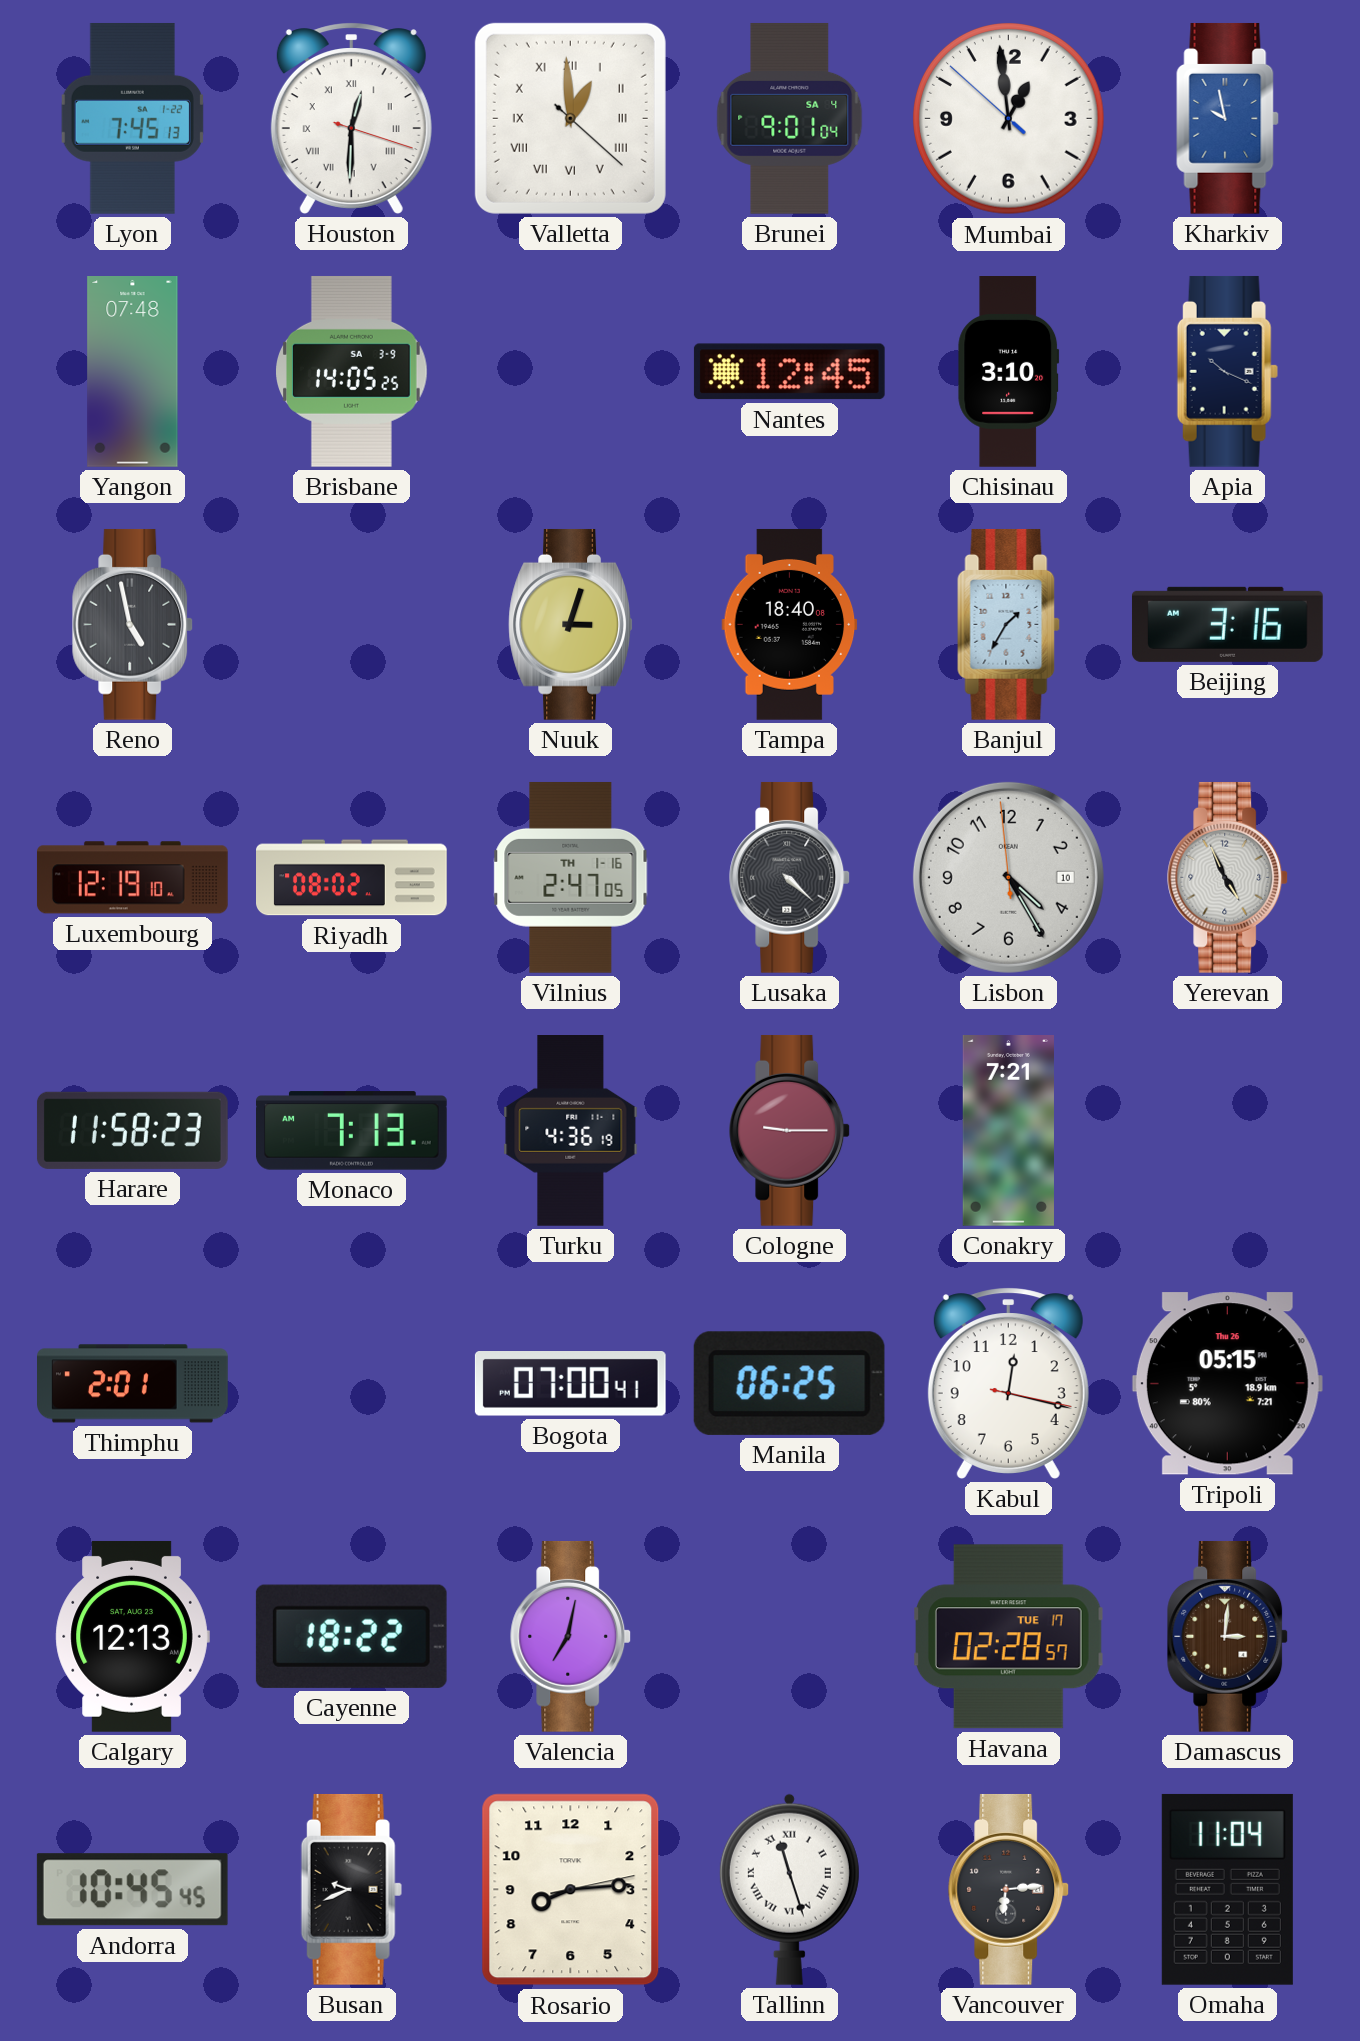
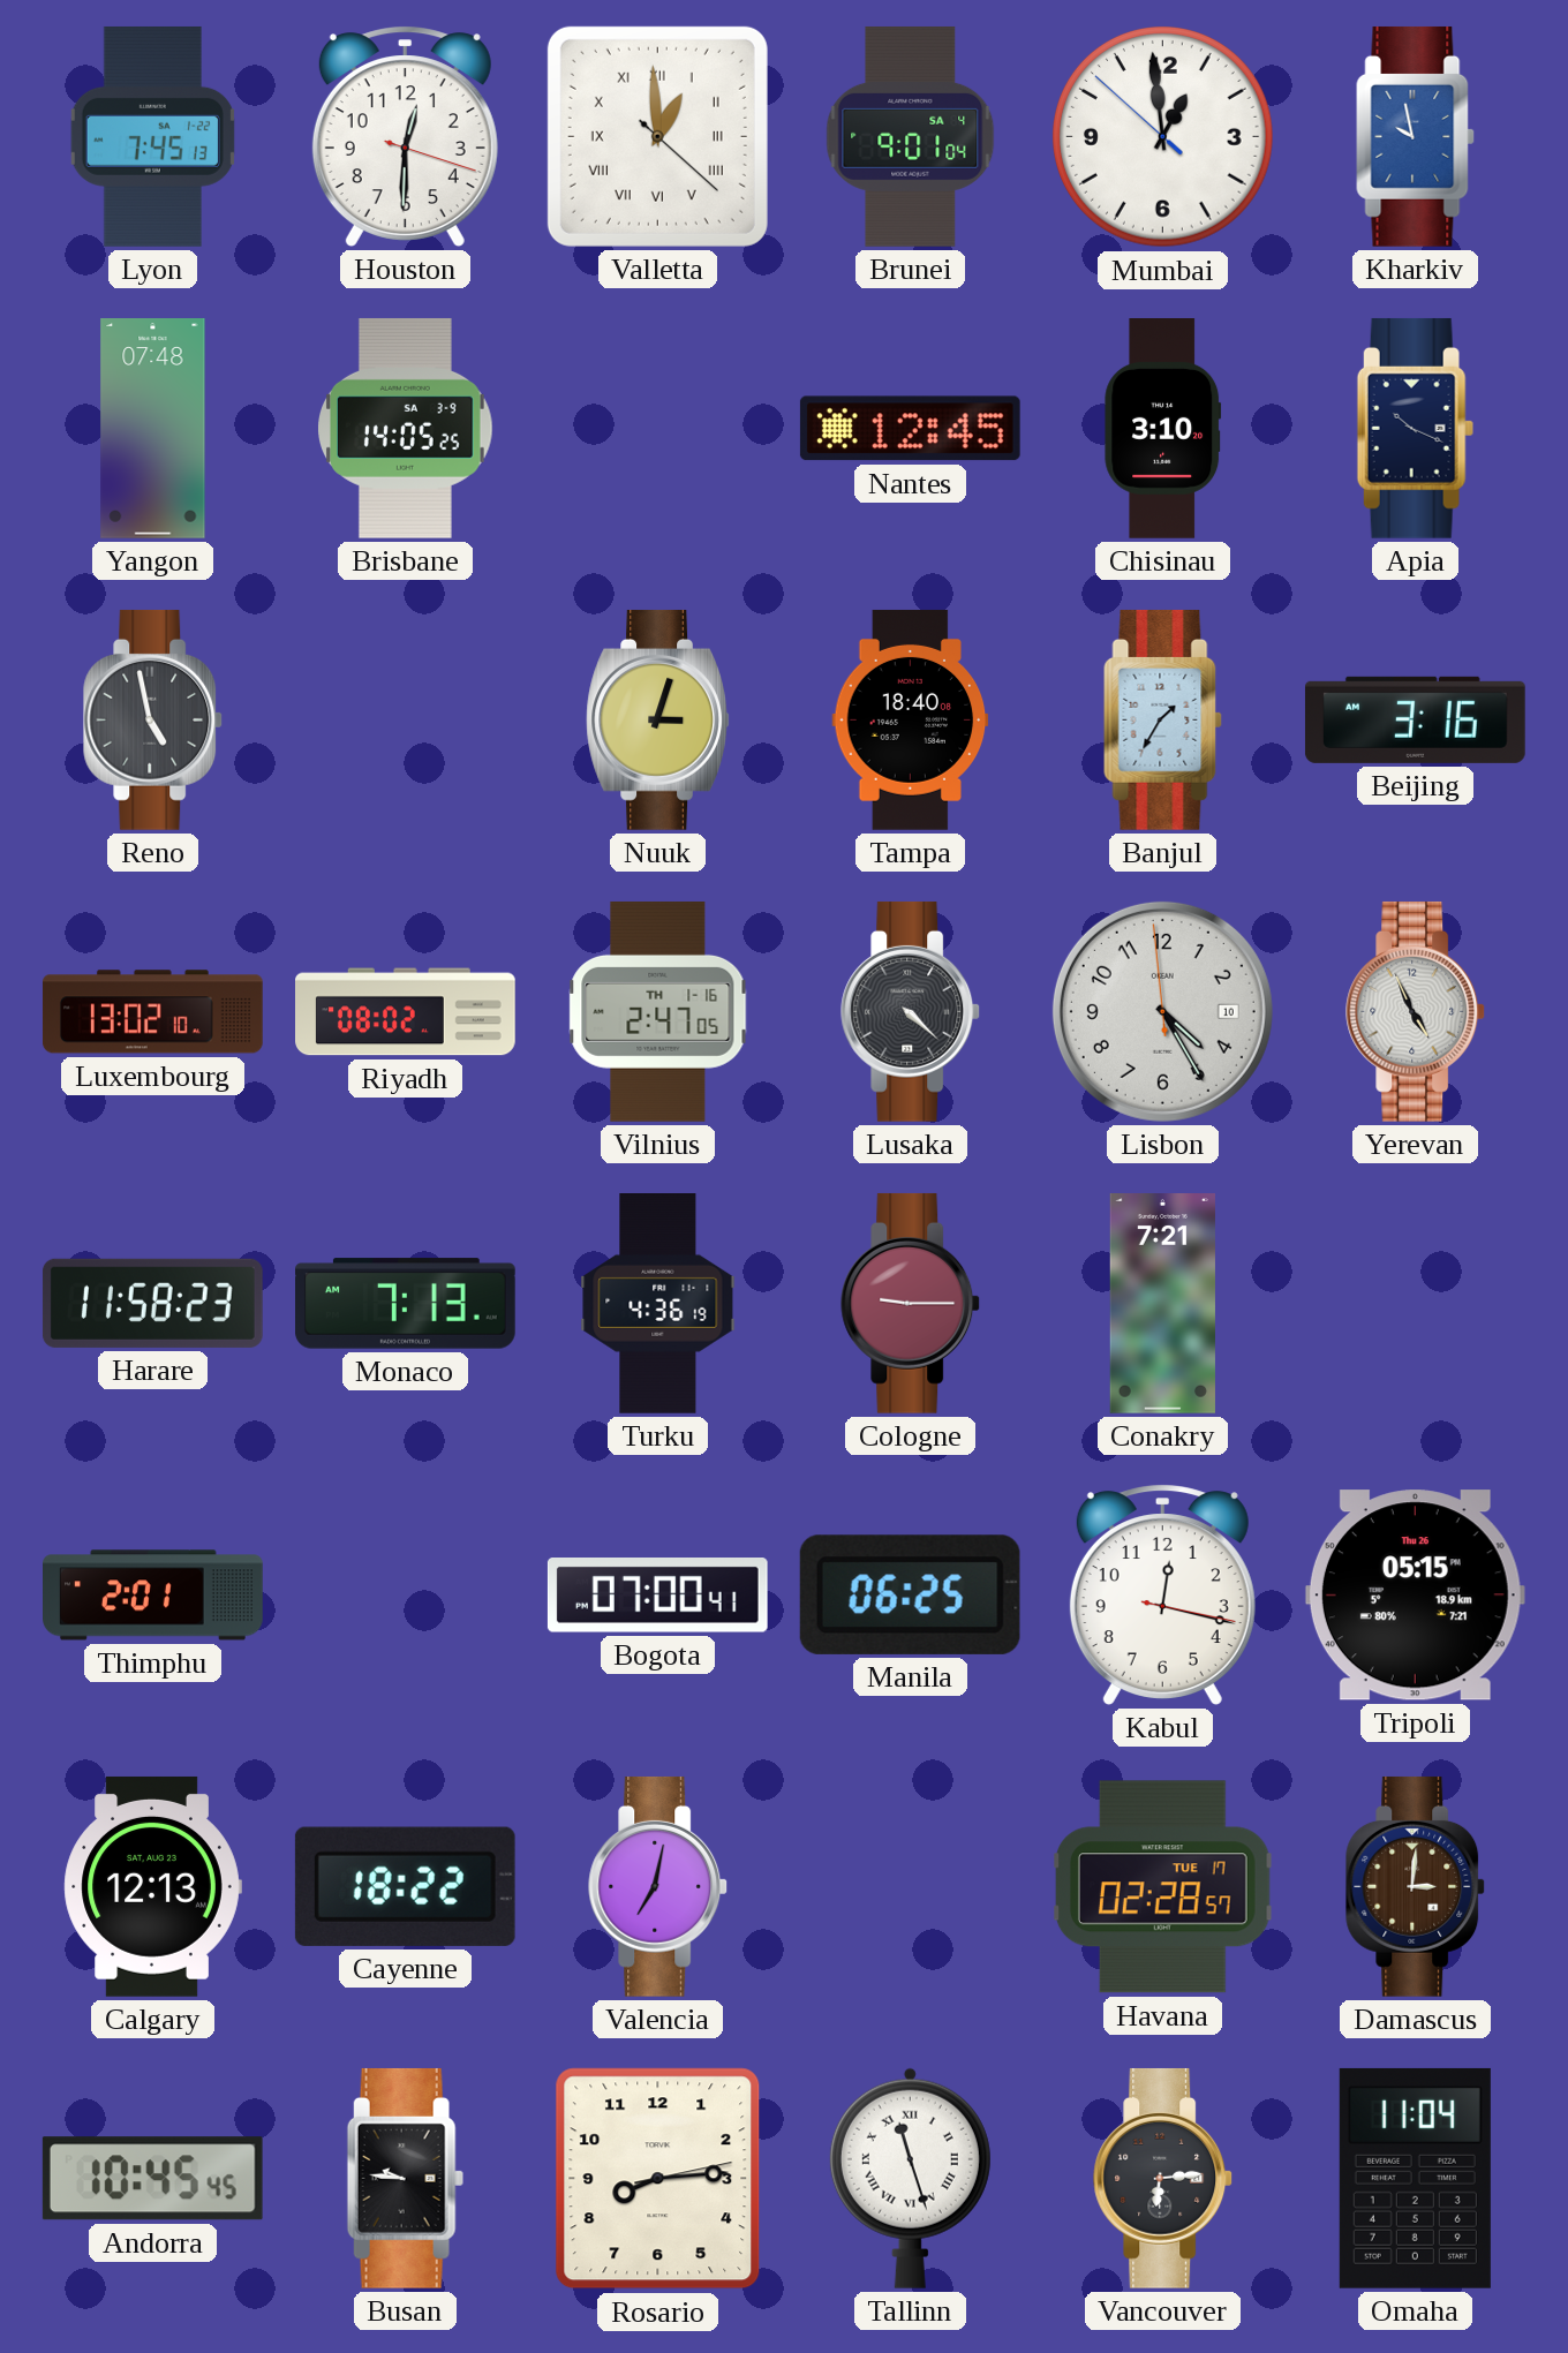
Houston numerals: Roman -> Arabic
Luxembourg: 12:19 -> 13:02
Busan: 9:41 -> 9:46
